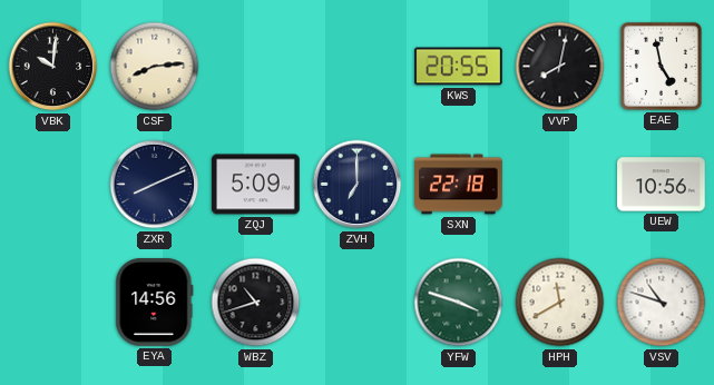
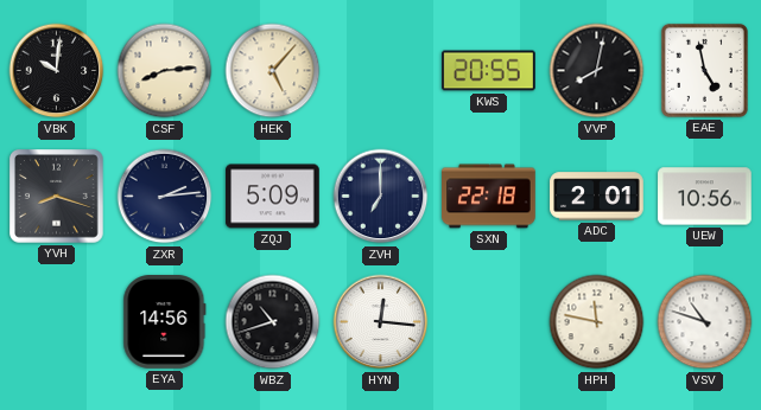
HEK: none -> 5:07
YVH: none -> 8:18
ZXR: 8:11 -> 2:14
ADC: none -> 2:01
HYN: none -> 12:16
YFW: 3:48 -> none
HPH: 11:40 -> 11:47
